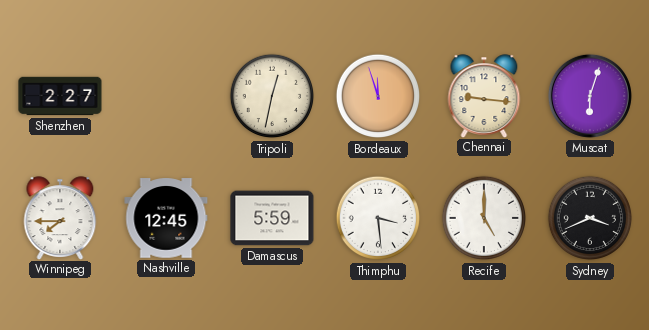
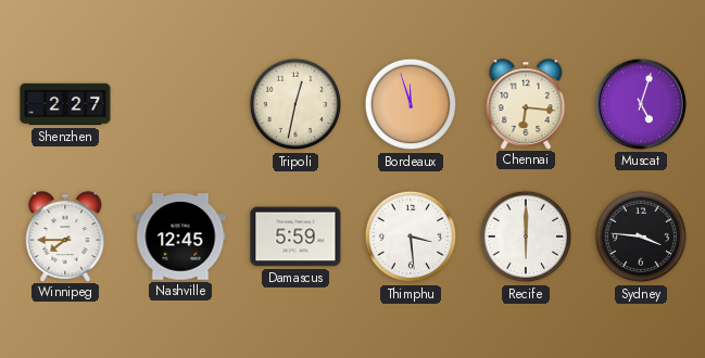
Chennai: 9:16 -> 6:16
Muscat: 6:03 -> 5:03
Recife: 5:00 -> 6:00
Sydney: 3:41 -> 3:46
